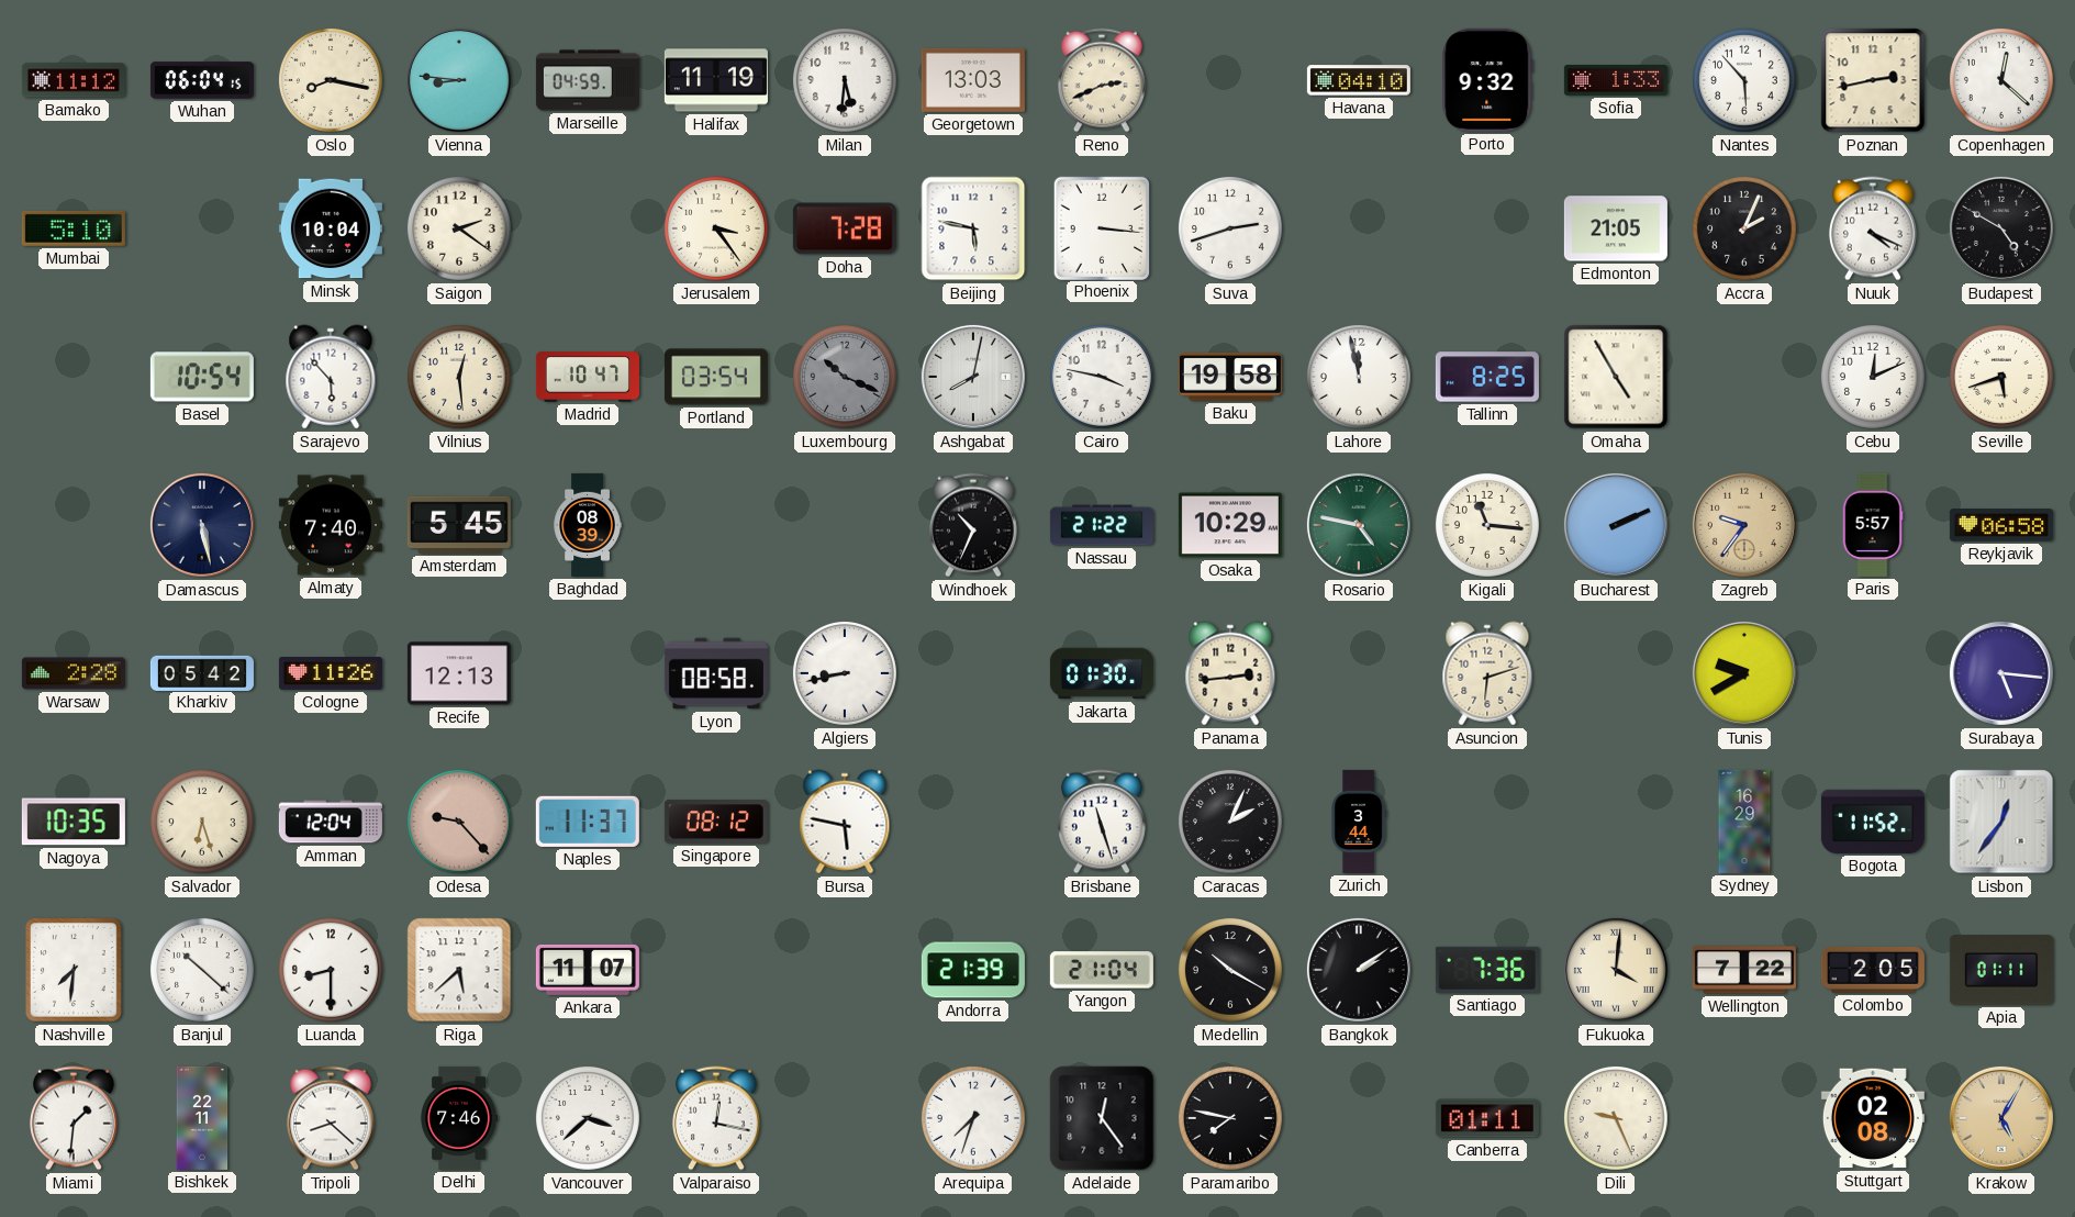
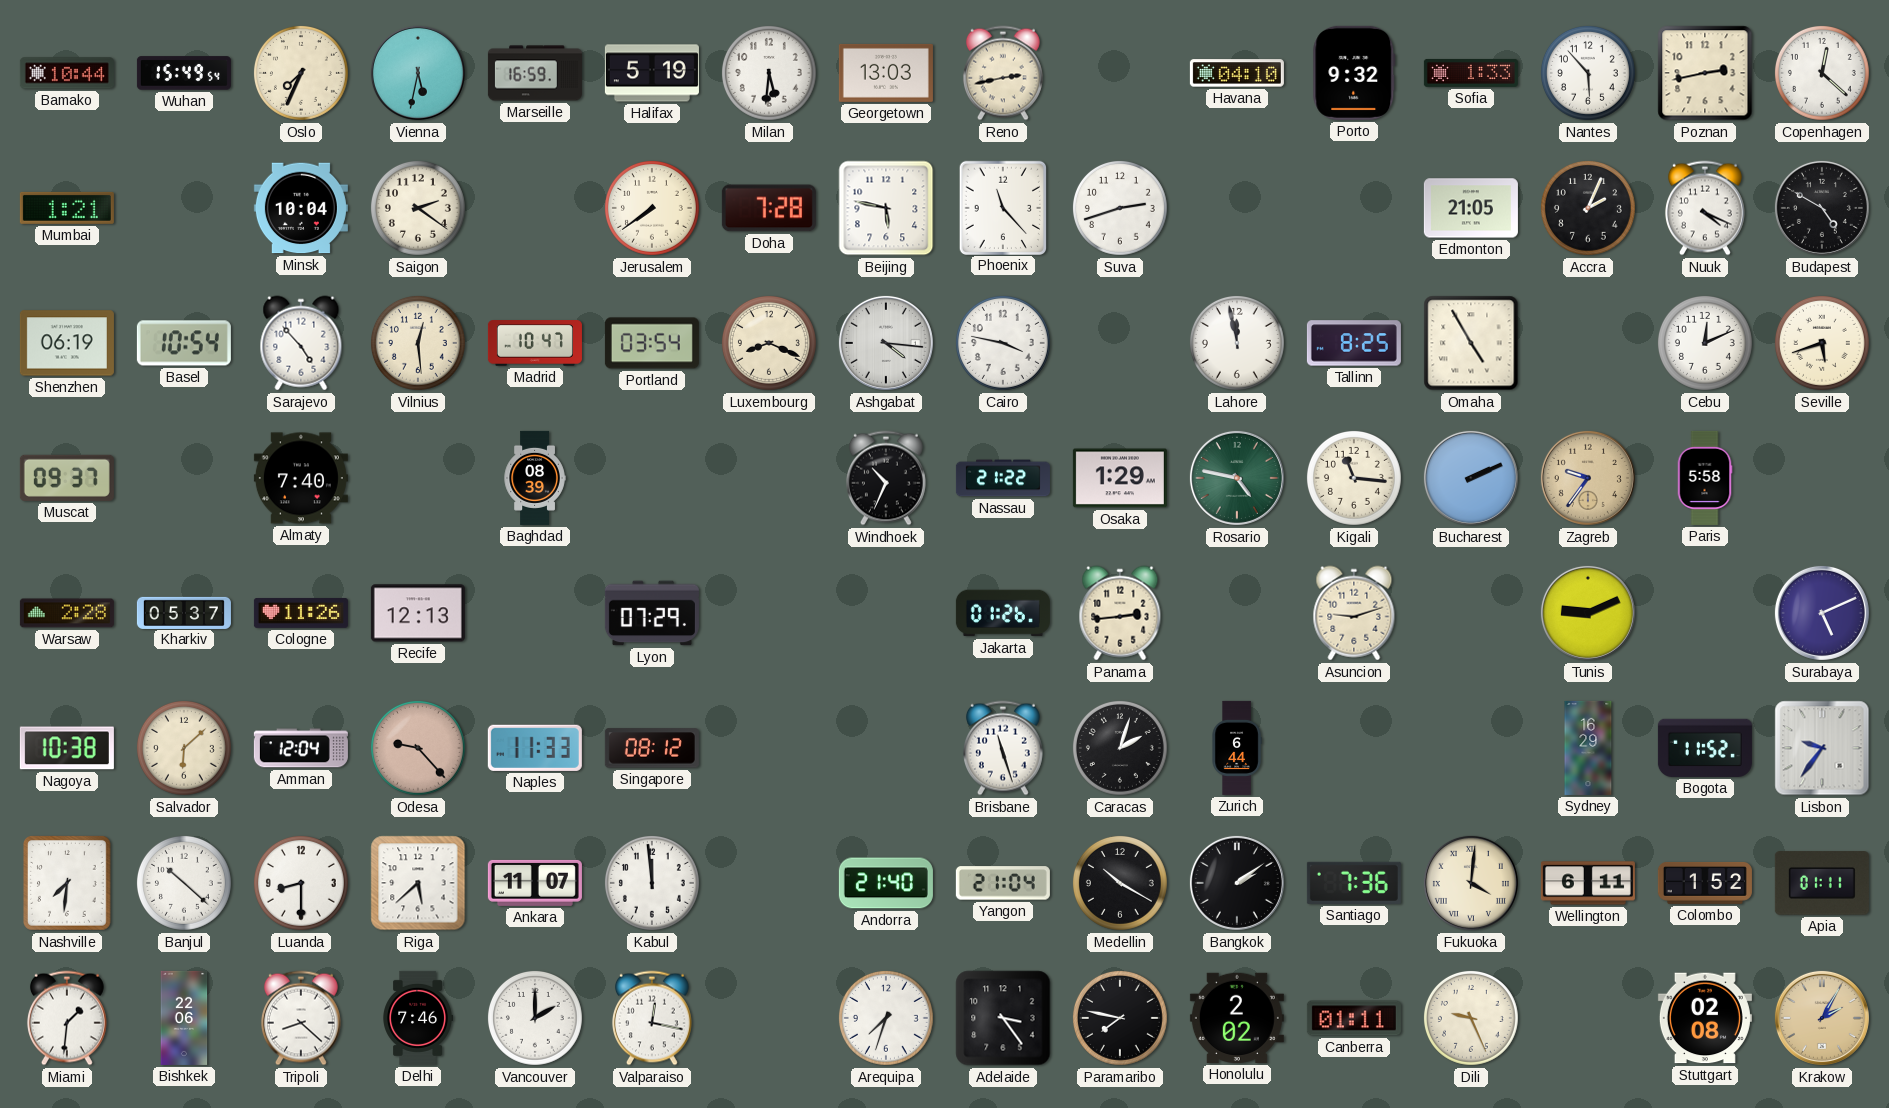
Bamako: 11:12 -> 10:44
Wuhan: 06:04 -> 15:49
Oslo: 8:17 -> 7:34
Vienna: 8:46 -> 5:32
Marseille: 04:59 -> 16:59
Halifax: 11:19 -> 5:19
Reno: 2:41 -> 2:43
Mumbai: 5:10 -> 1:21
Jerusalem: 3:24 -> 7:39
Phoenix: 3:16 -> 11:23
Shenzhen: none -> 06:19
Sarajevo: 5:53 -> 4:53
Luxembourg: 10:19 -> 8:19
Luxembourg dial: grey -> cream
Ashgabat: 8:02 -> 4:16
Baku: 19:58 -> none
Muscat: none -> 09:37
Damascus: 5:28 -> none
Amsterdam: 5:45 -> none
Osaka: 10:29 -> 1:29
Paris: 5:57 -> 5:58
Reykjavik: 06:58 -> none
Kharkiv: 05:42 -> 05:37
Lyon: 08:58 -> 07:29
Algiers: 8:43 -> none
Jakarta: 01:30 -> 01:26
Asuncion: 6:12 -> 9:12
Tunis: 9:40 -> 9:11
Surabaya: 5:16 -> 5:11
Nagoya: 10:35 -> 10:38
Salvador: 6:27 -> 6:08
Naples: 11:37 -> 11:33
Bursa: 5:47 -> none
Caracas: 2:04 -> 2:03
Zurich: 3:44 -> 6:44
Lisbon: 12:36 -> 9:36
Kabul: none -> 11:59
Andorra: 21:39 -> 21:40
Wellington: 7:22 -> 6:11
Colombo: 2:05 -> 1:52
Bishkek: 22:11 -> 22:06
Vancouver: 3:38 -> 2:00
Adelaide: 12:24 -> 3:24
Honolulu: none -> 2:02
Krakow: 5:05 -> 2:05
